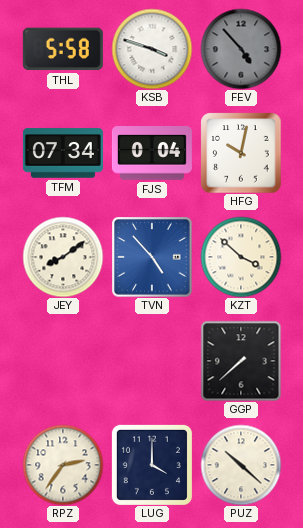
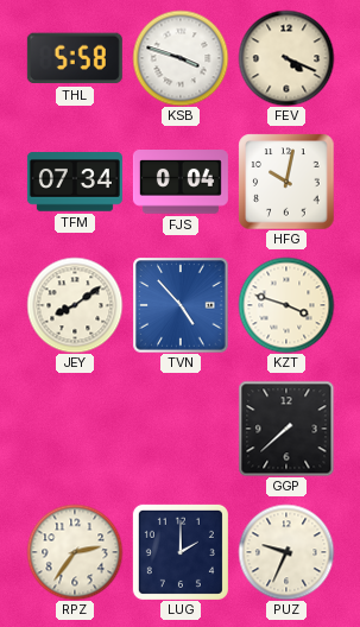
FEV: 4:53 -> 4:19
FEV dial: grey -> cream
KZT: 3:52 -> 3:48
LUG: 4:00 -> 2:00
PUZ: 10:22 -> 9:34
